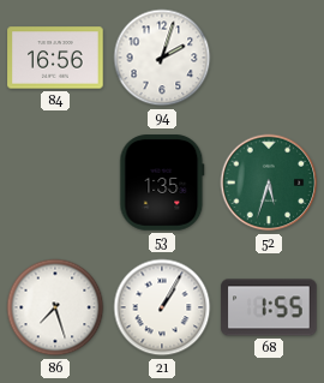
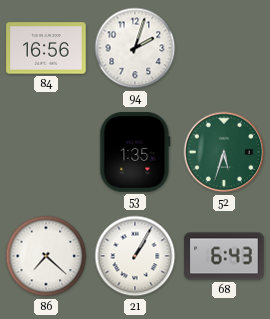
86: 7:27 -> 7:22
68: 1:55 -> 6:43
